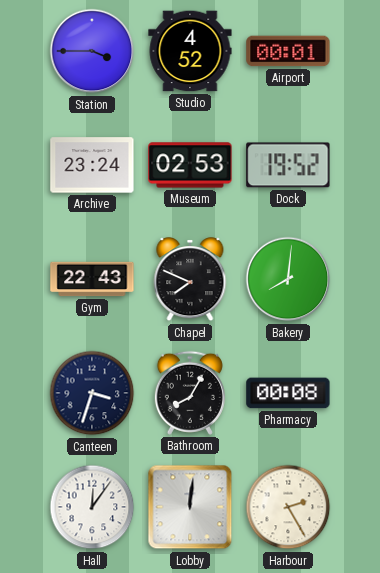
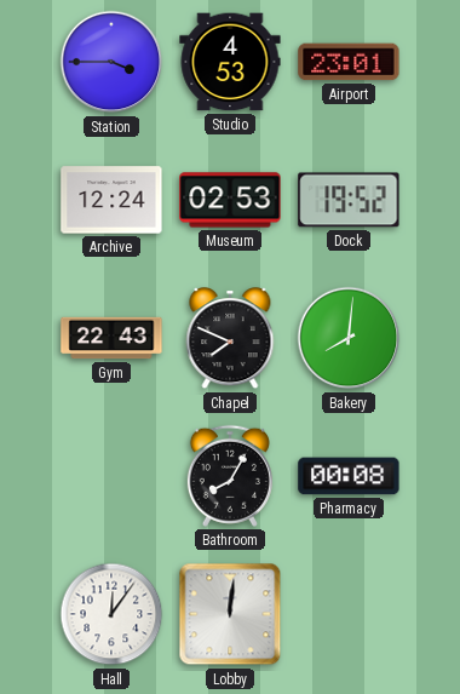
Studio: 4:52 -> 4:53
Airport: 00:01 -> 23:01
Archive: 23:24 -> 12:24
Canteen: 3:33 -> none
Harbour: 2:25 -> none
